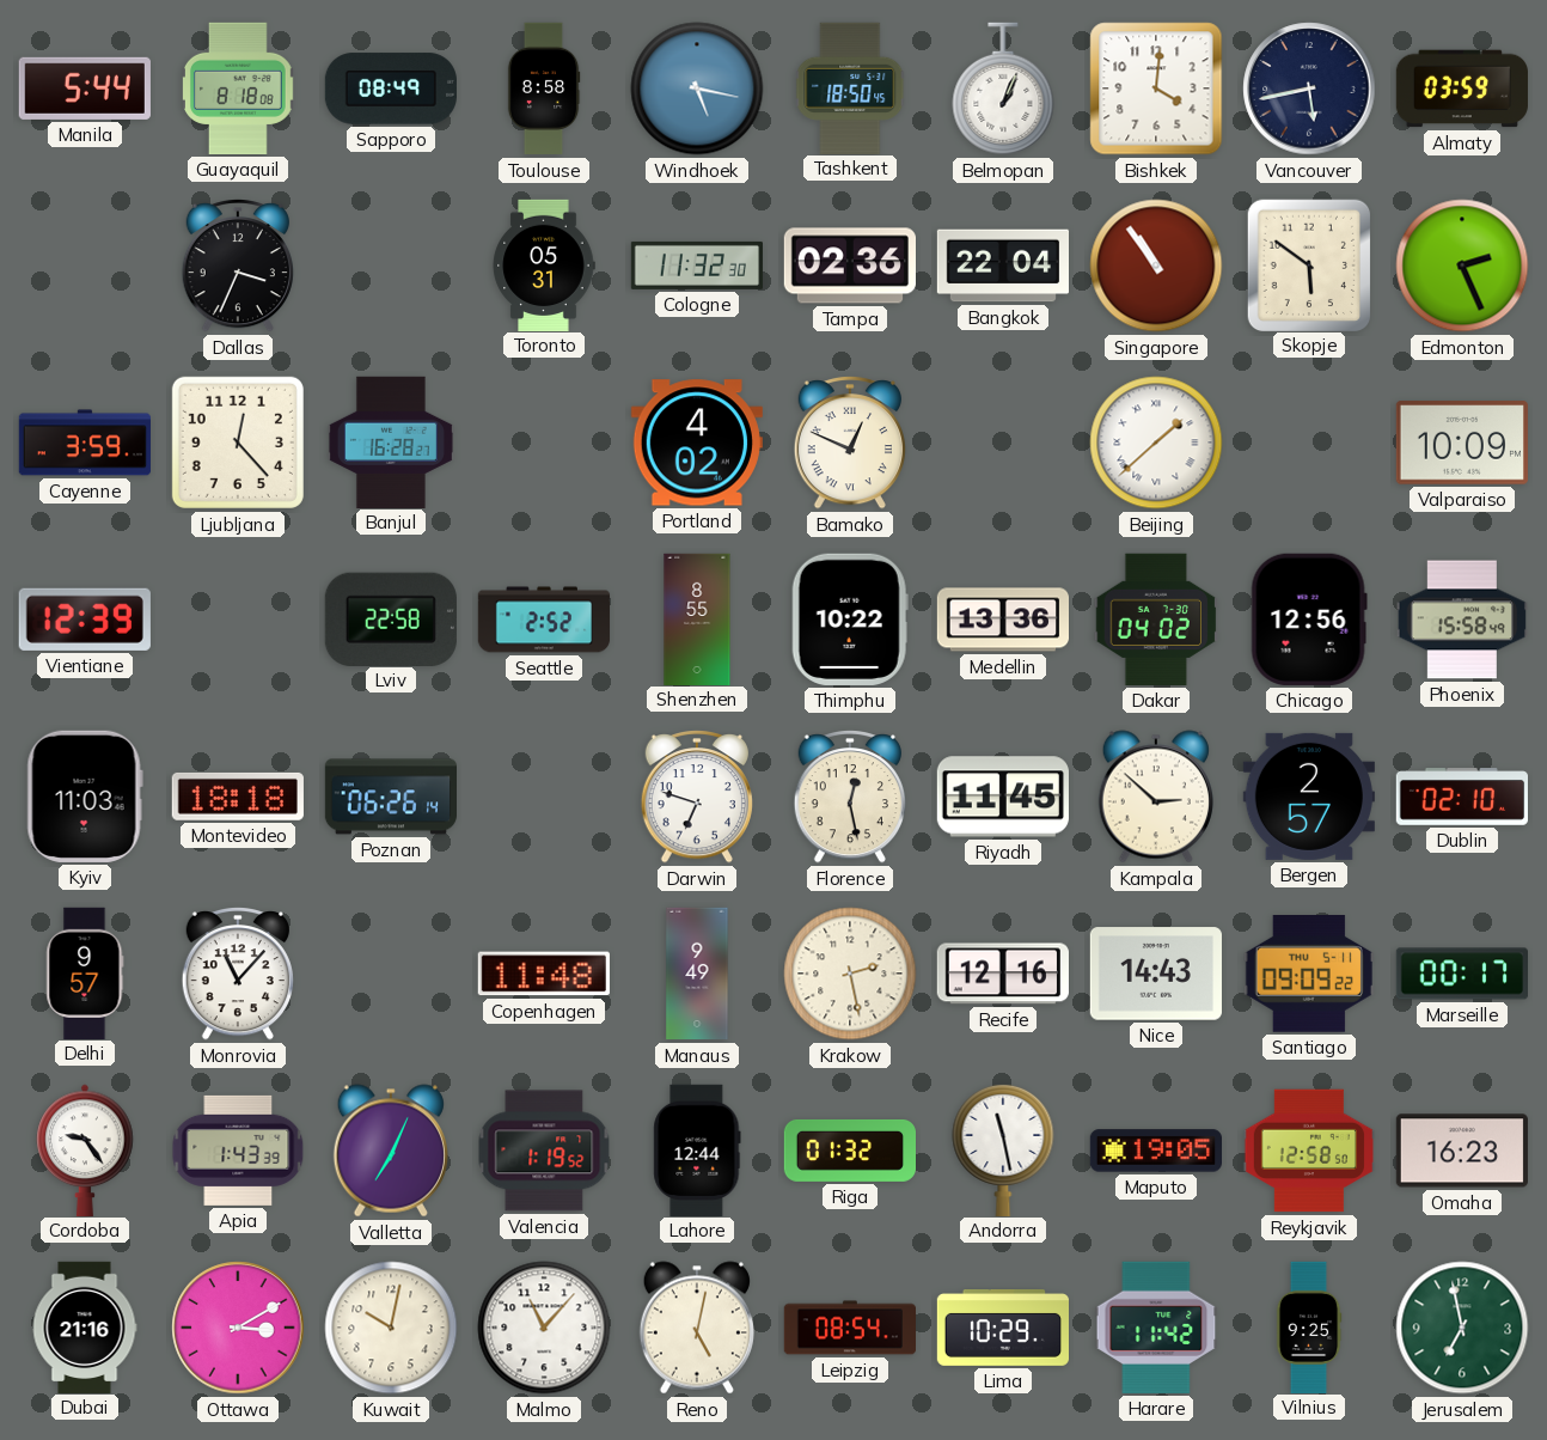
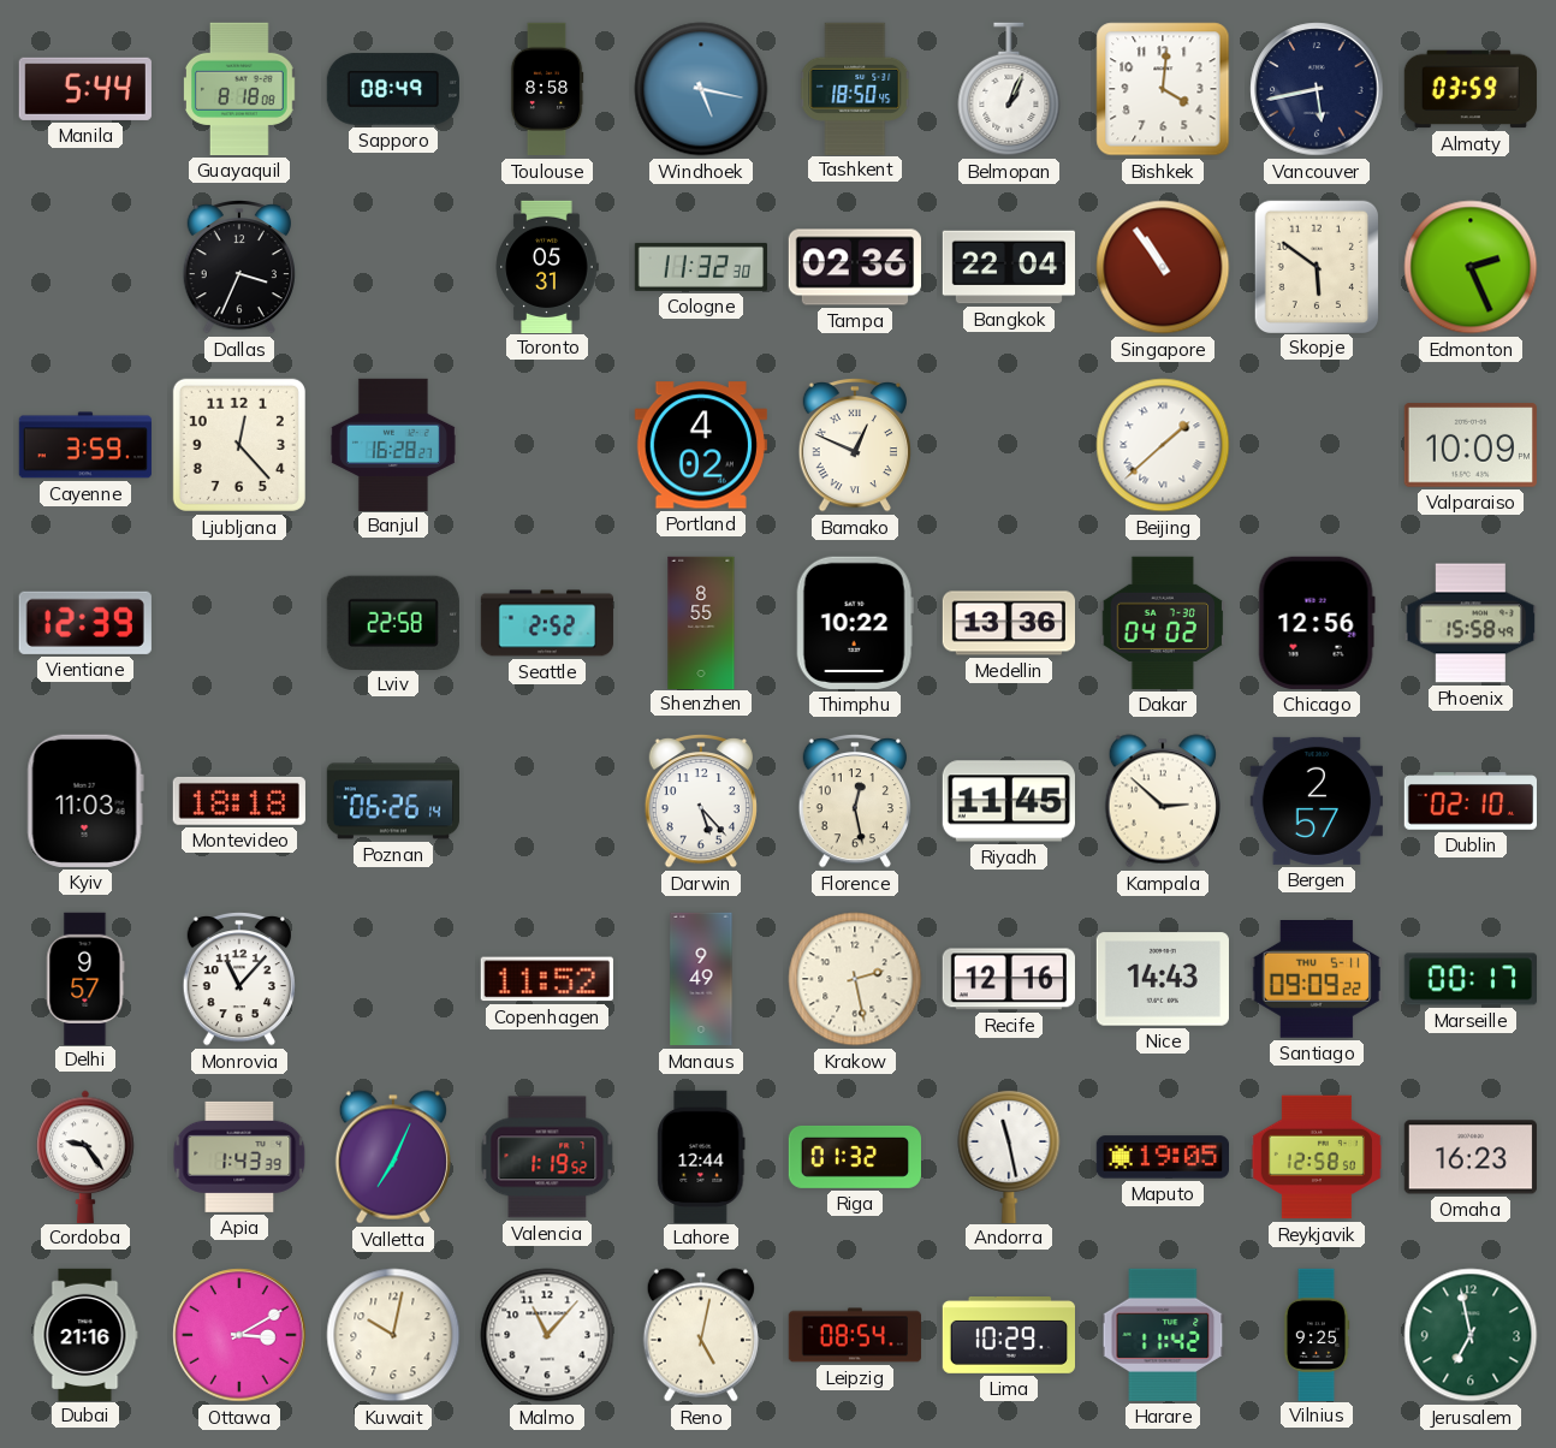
Darwin: 6:48 -> 5:23
Copenhagen: 11:48 -> 11:52
